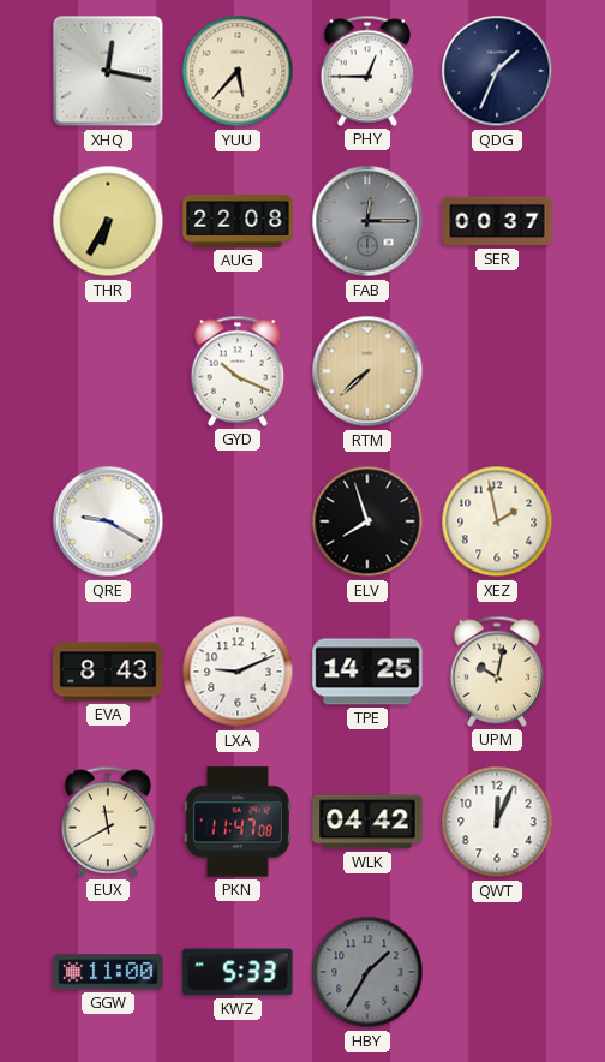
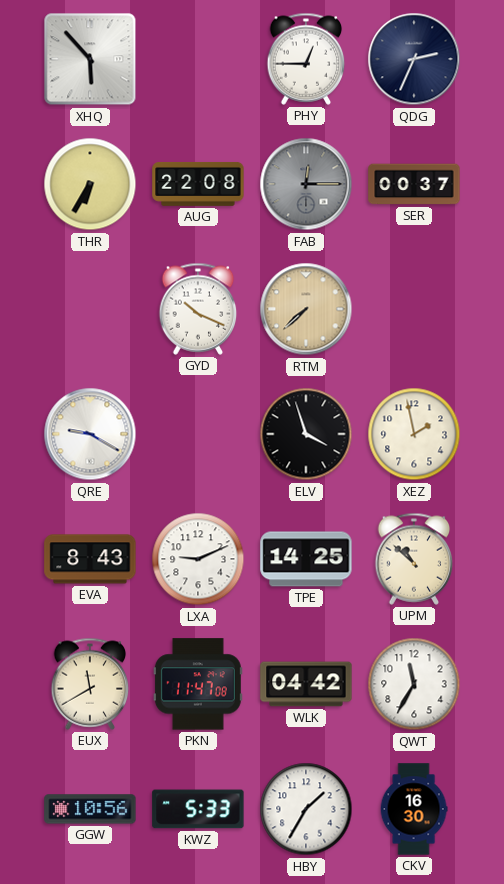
XHQ: 12:17 -> 5:53
YUU: 5:37 -> none
QDG: 1:34 -> 2:34
ELV: 7:57 -> 3:57
UPM: 10:02 -> 10:52
QWT: 12:04 -> 11:35
GGW: 11:00 -> 10:56
HBY dial: grey -> white
CKV: none -> 16:30
